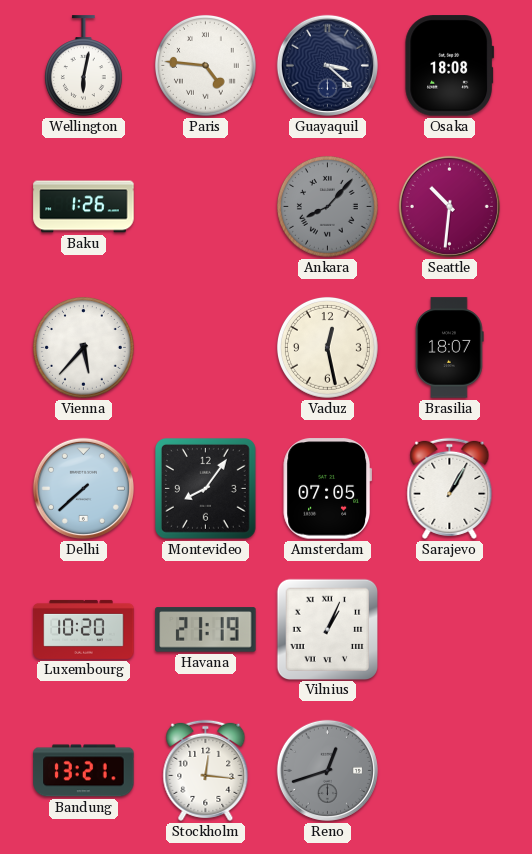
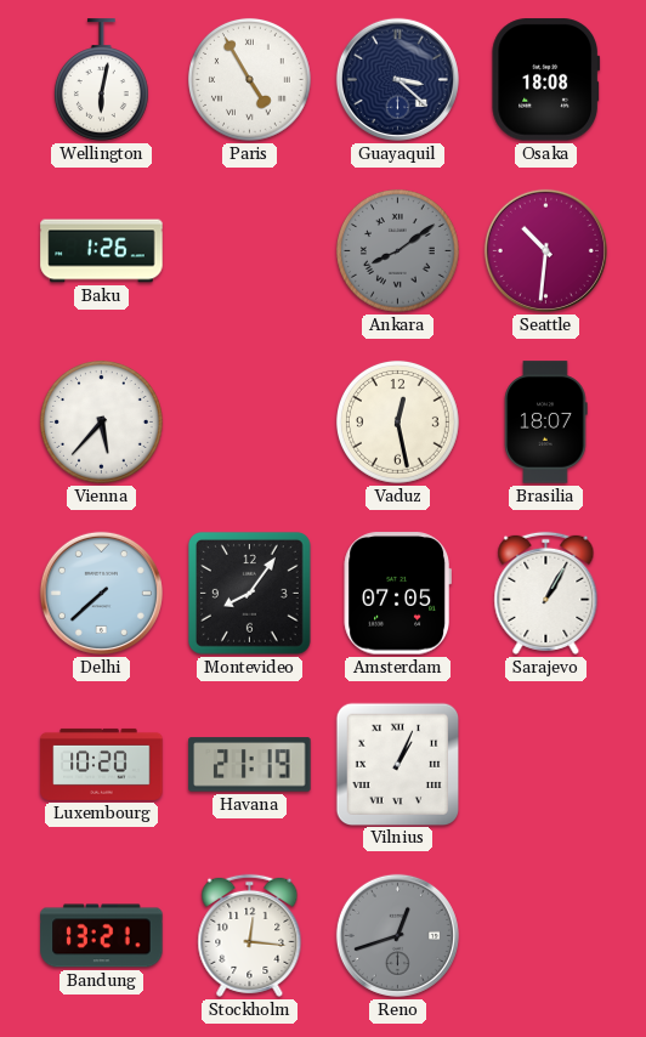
Paris: 4:46 -> 4:55
Ankara: 8:07 -> 8:09
